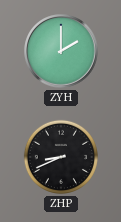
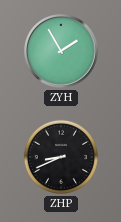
ZYH: 2:00 -> 1:55
